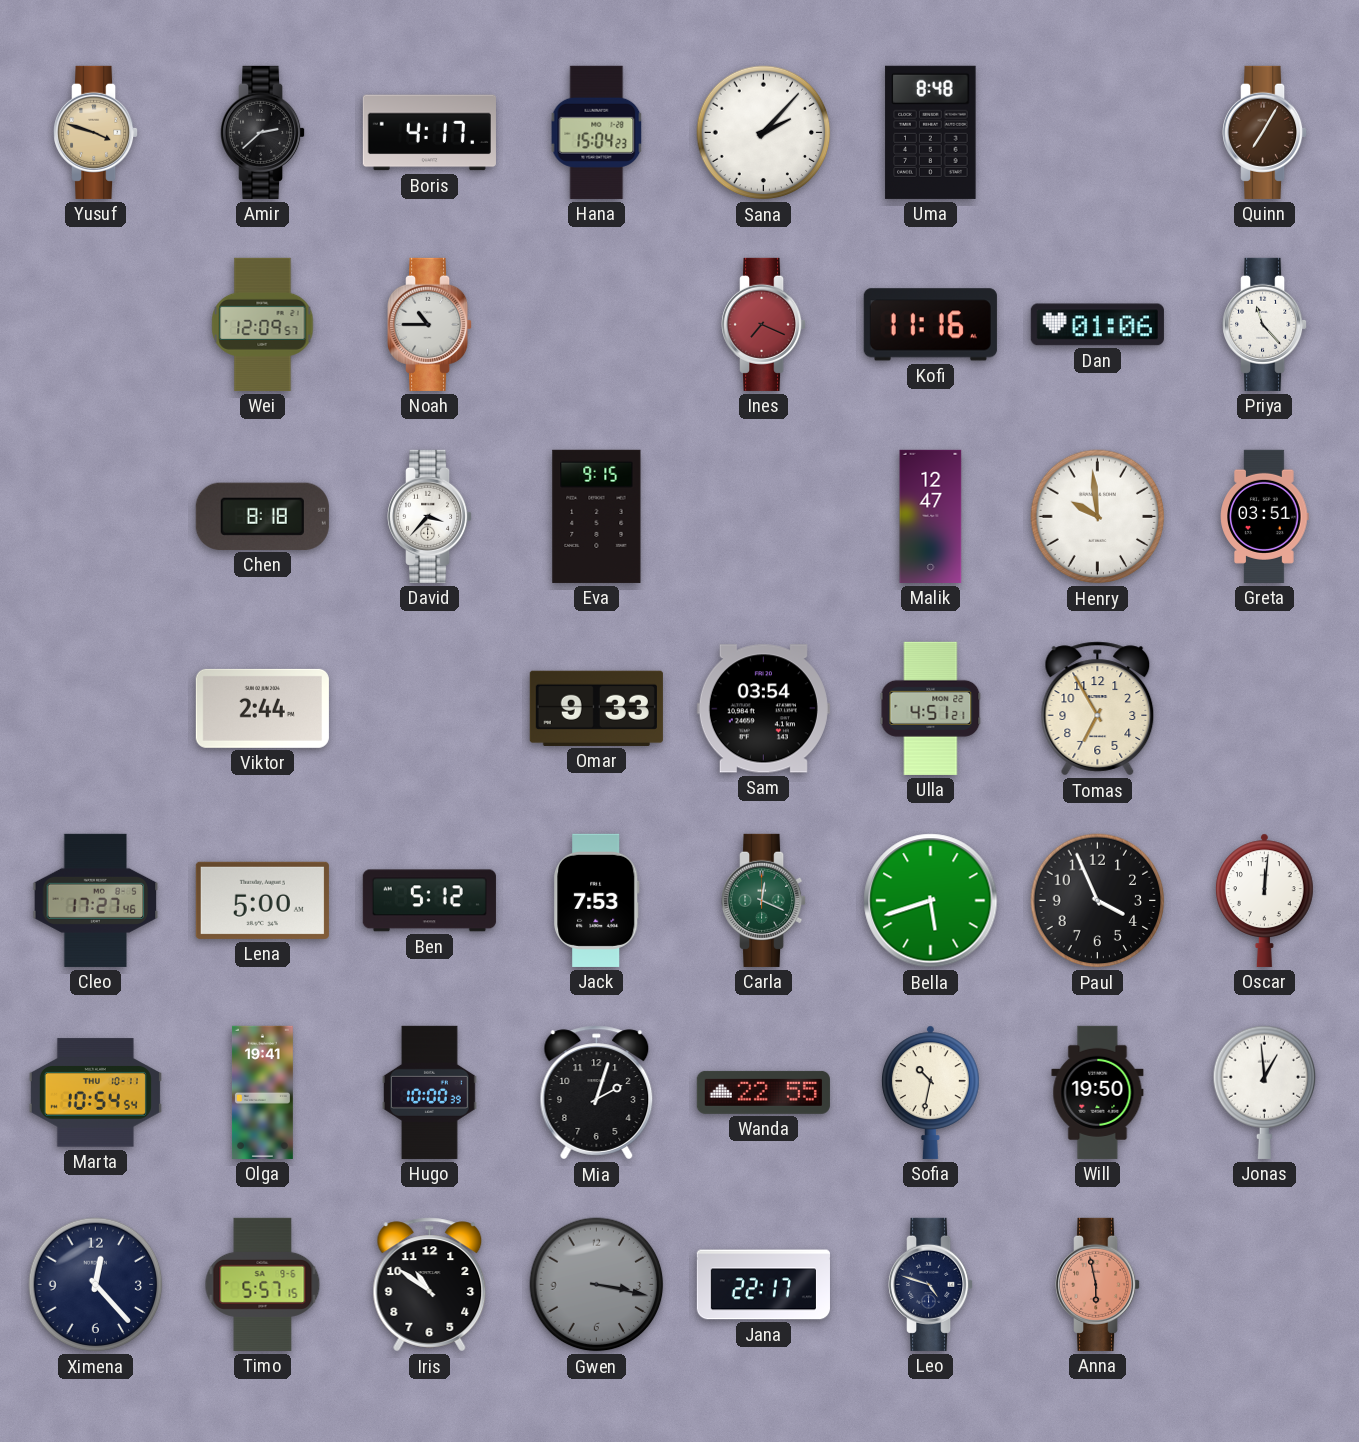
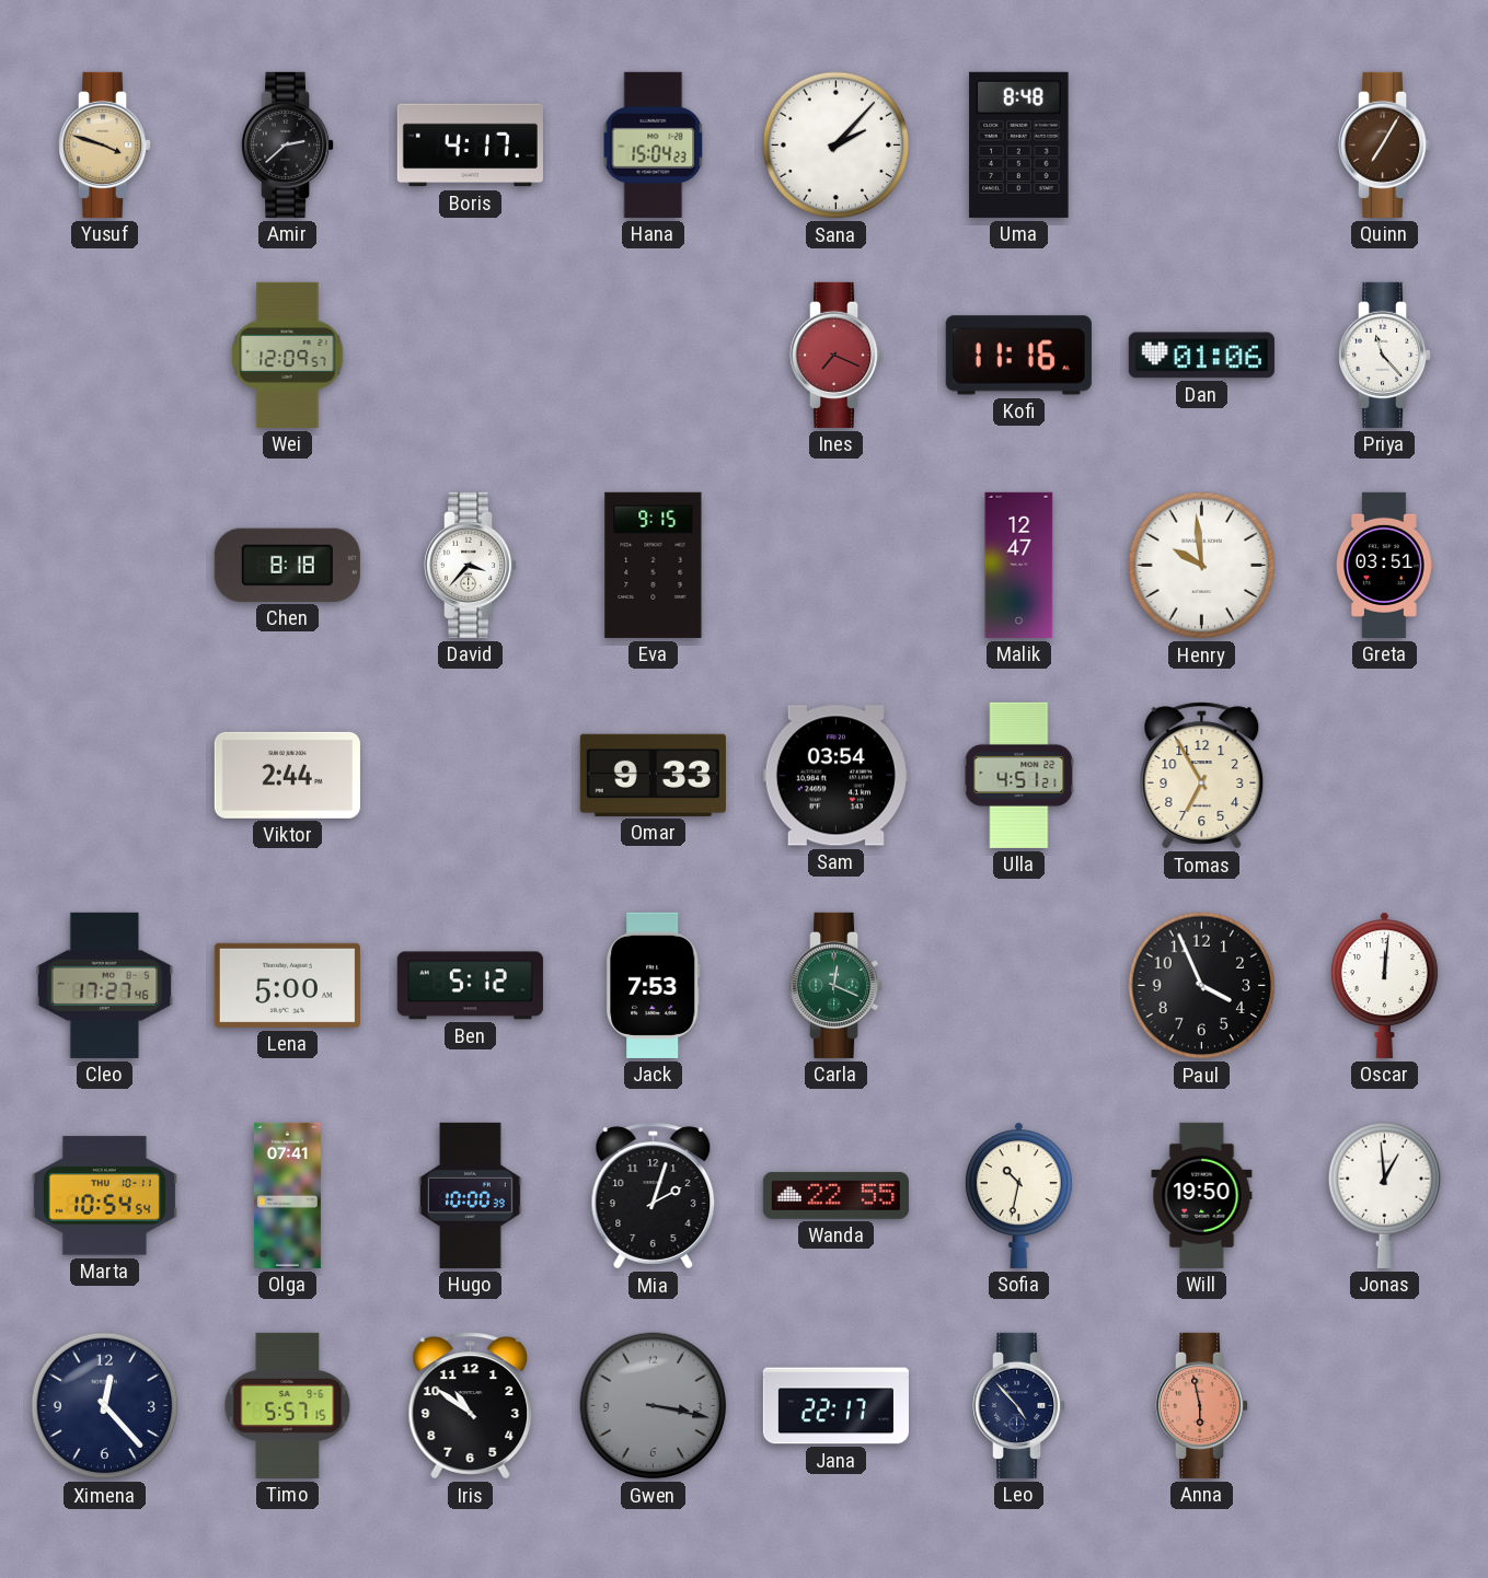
Noah: 10:45 -> none
Bella: 5:42 -> none
Olga: 19:41 -> 07:41
Leo: 4:48 -> 4:53
